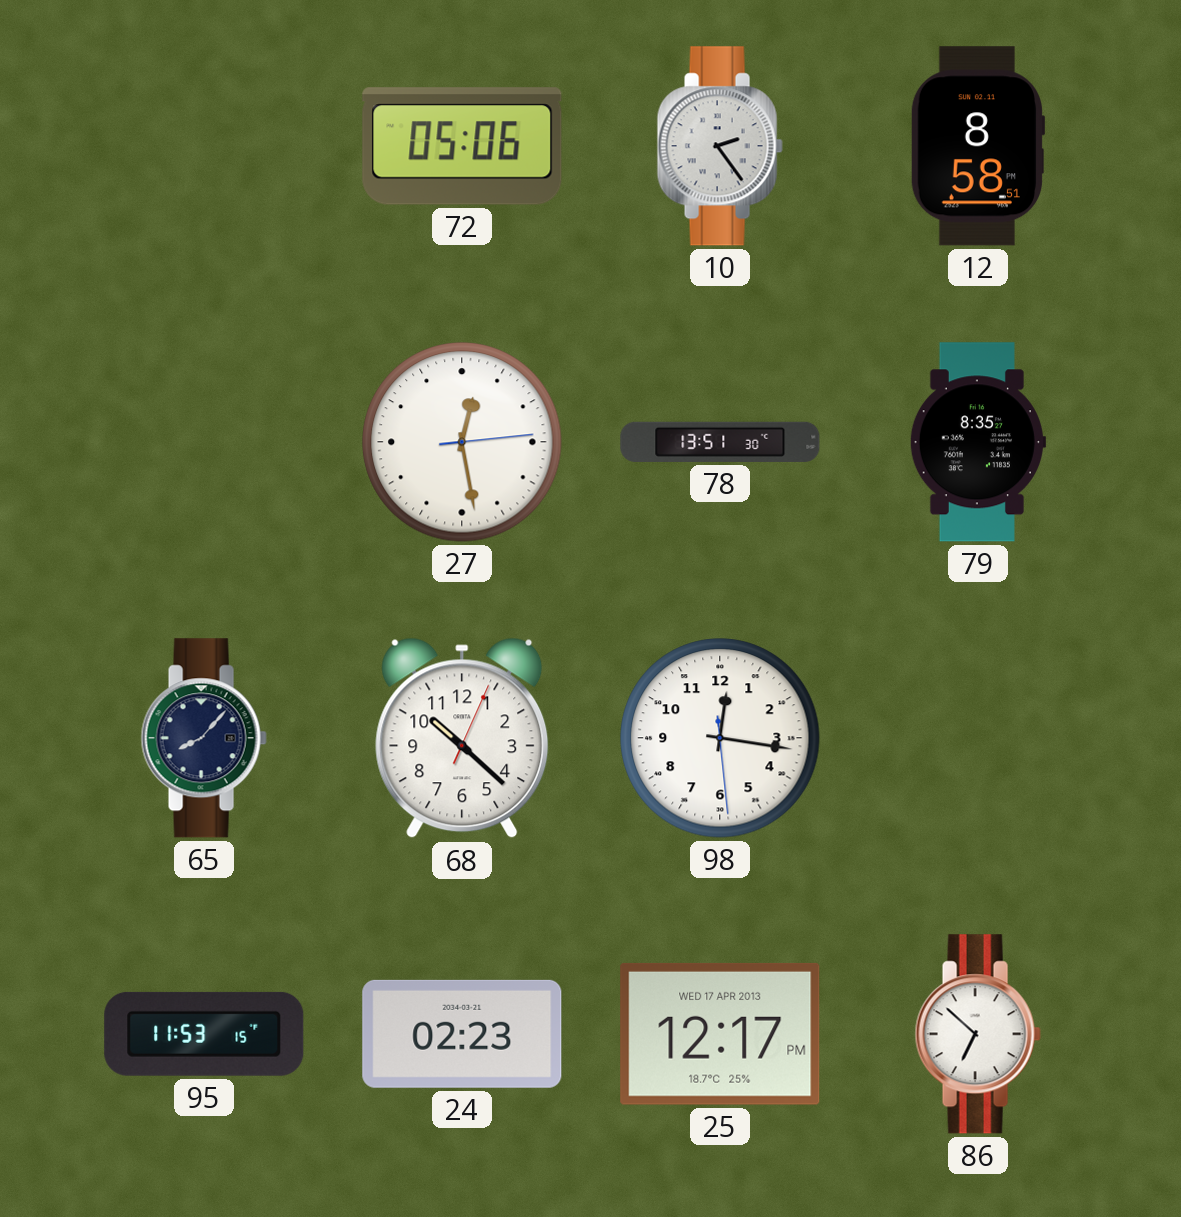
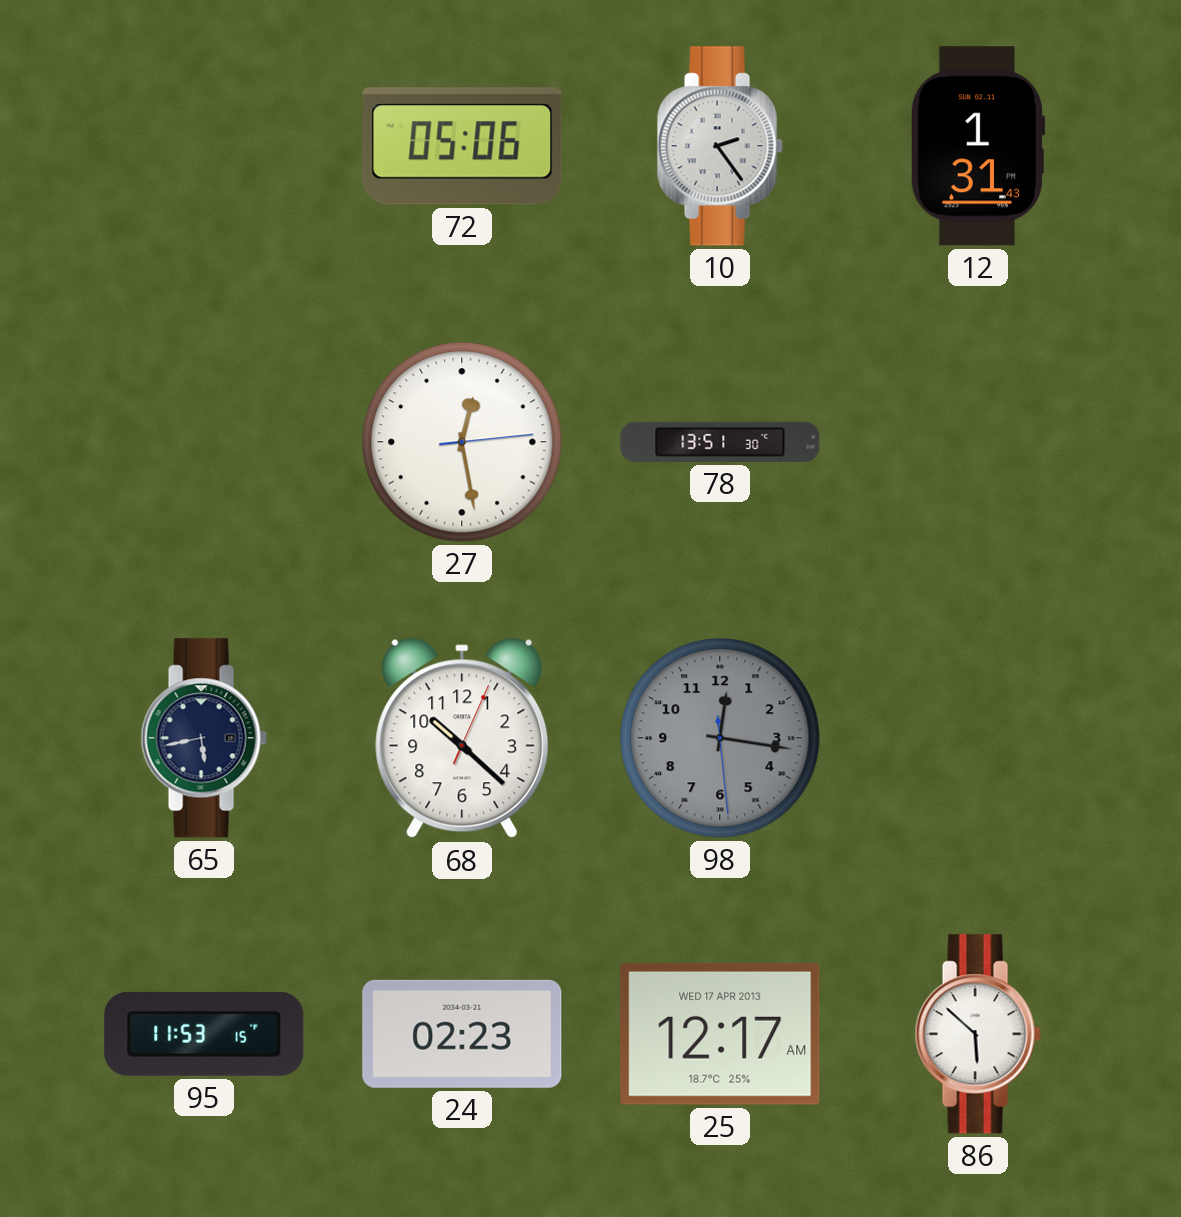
12: 8:58 -> 1:31
79: 8:35 -> none
65: 8:07 -> 5:43
98 dial: white -> grey
25: 12:17 PM -> 12:17 AM
86: 6:52 -> 5:52
